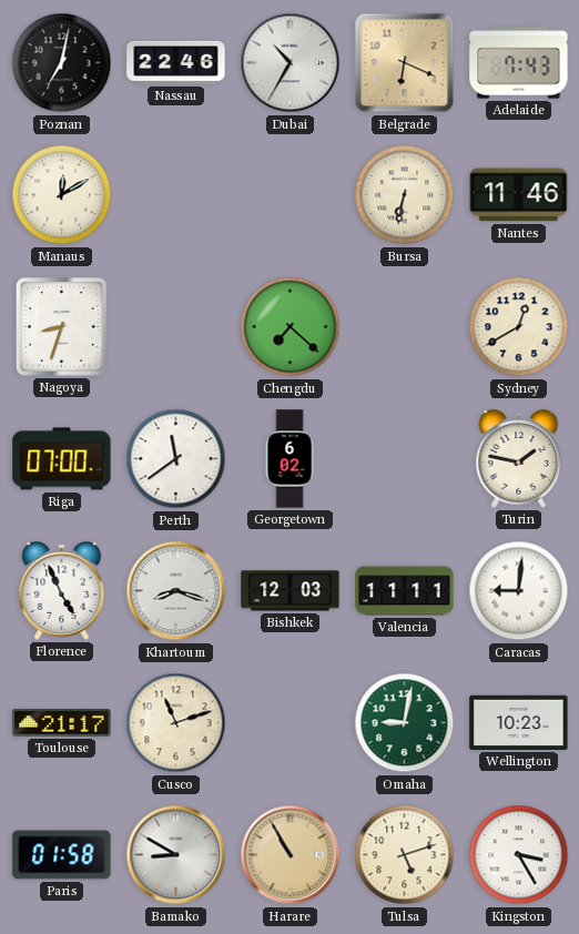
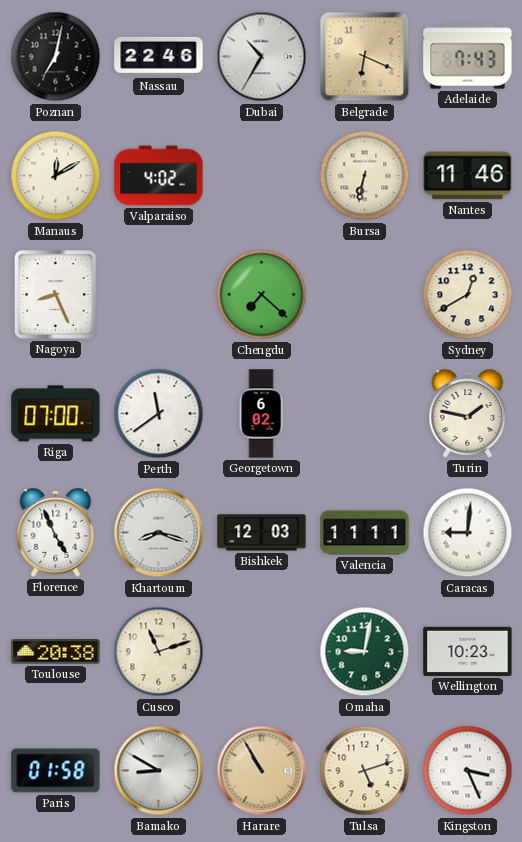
Valparaiso: none -> 4:02
Nagoya: 8:33 -> 8:26
Toulouse: 21:17 -> 20:38
Kingston: 3:25 -> 3:26
